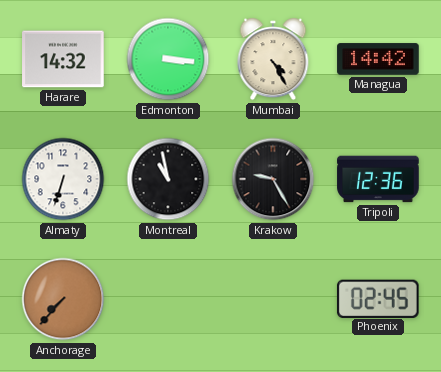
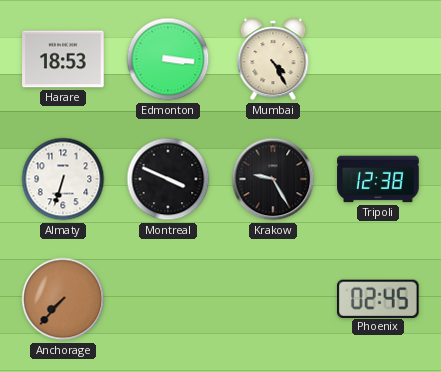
Harare: 14:32 -> 18:53
Managua: 14:42 -> none
Montreal: 10:58 -> 3:49
Tripoli: 12:36 -> 12:38
